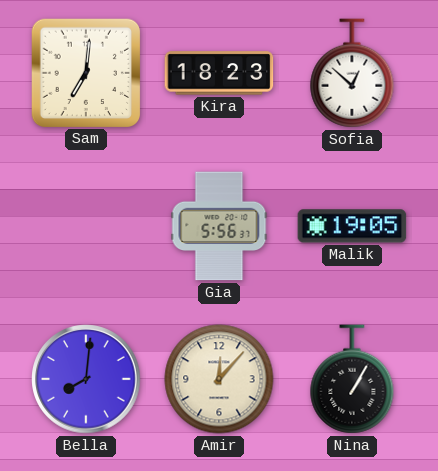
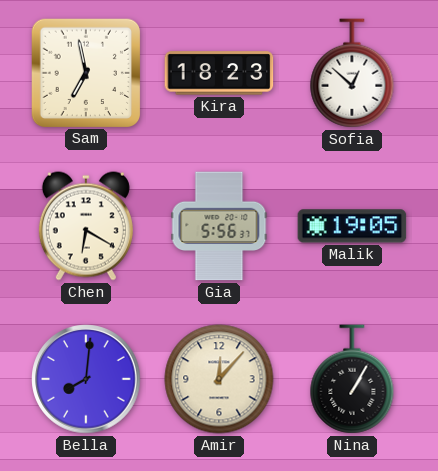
Sam: 7:01 -> 6:58
Chen: none -> 6:20
